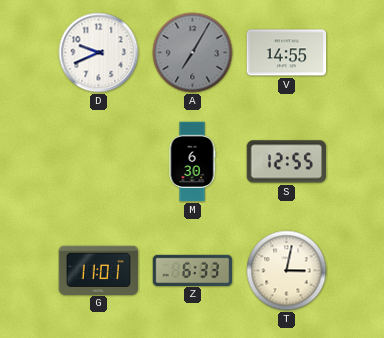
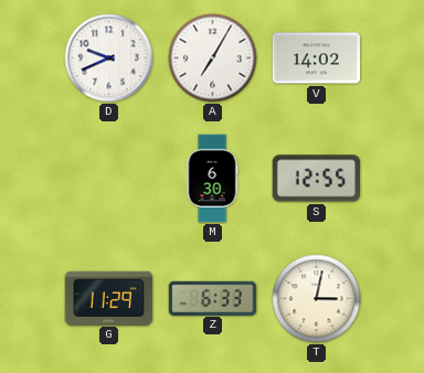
A dial: grey -> white
V: 14:55 -> 14:02
G: 11:01 -> 11:29
